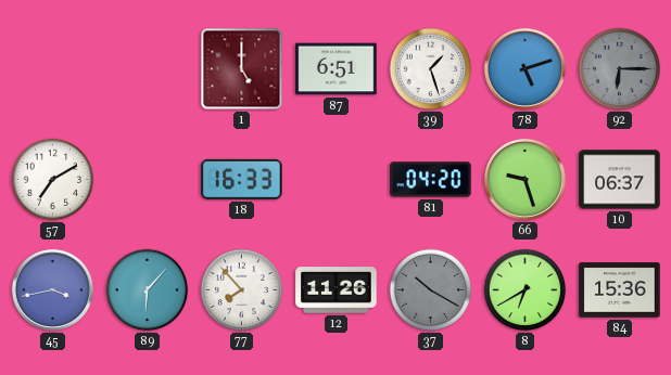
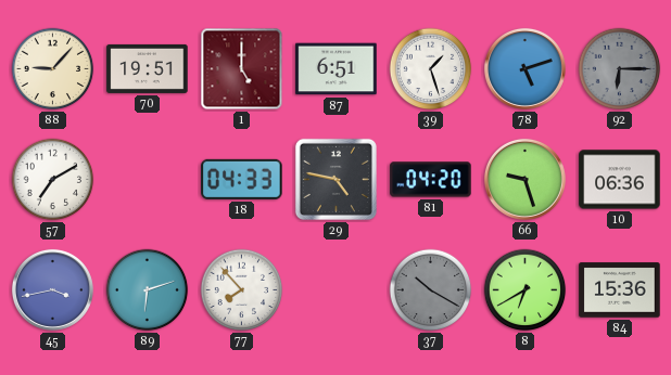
88: none -> 9:07
70: none -> 19:51
18: 16:33 -> 04:33
29: none -> 4:47
10: 06:37 -> 06:36
89: 6:07 -> 6:12
12: 11:26 -> none
